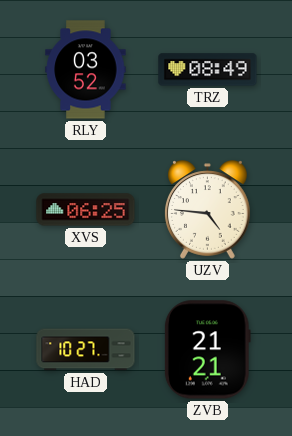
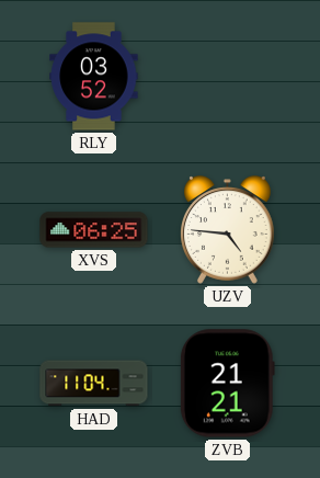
TRZ: 08:49 -> none
HAD: 10:27 -> 11:04
